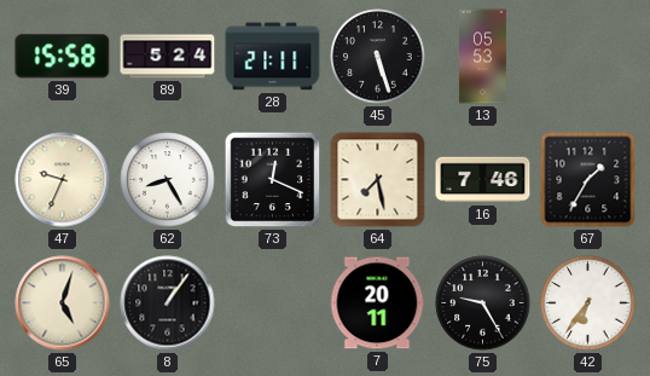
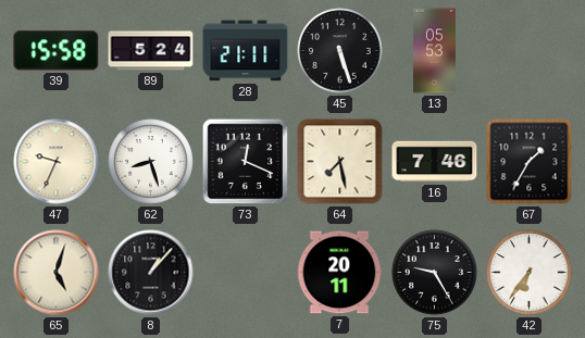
62: 8:25 -> 8:27
8: 1:06 -> 1:07
